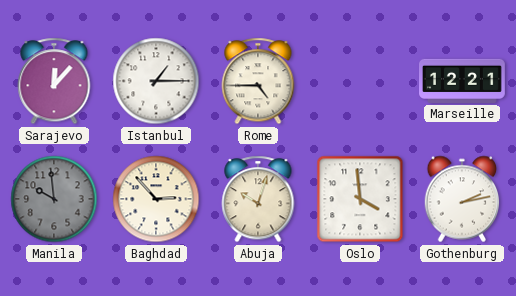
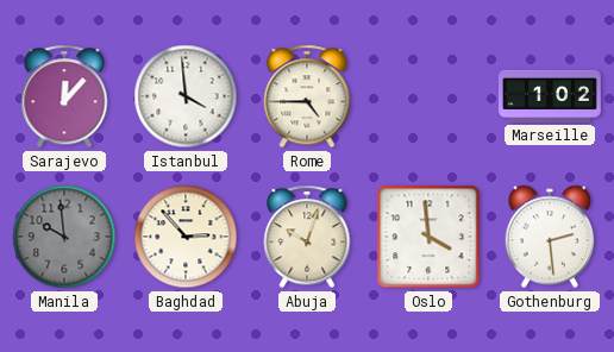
Istanbul: 1:15 -> 3:59
Marseille: 12:21 -> 1:02
Gothenburg: 2:13 -> 2:29
